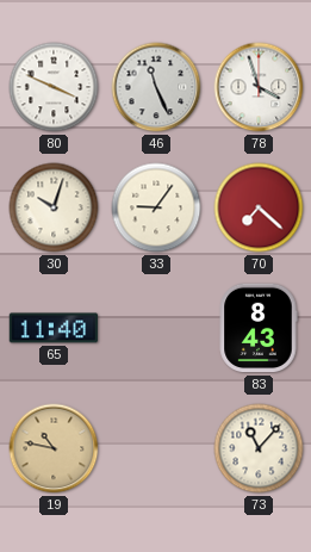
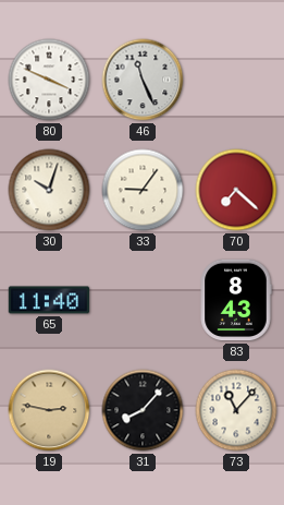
78: 3:57 -> none
19: 10:47 -> 2:47
31: none -> 8:07
